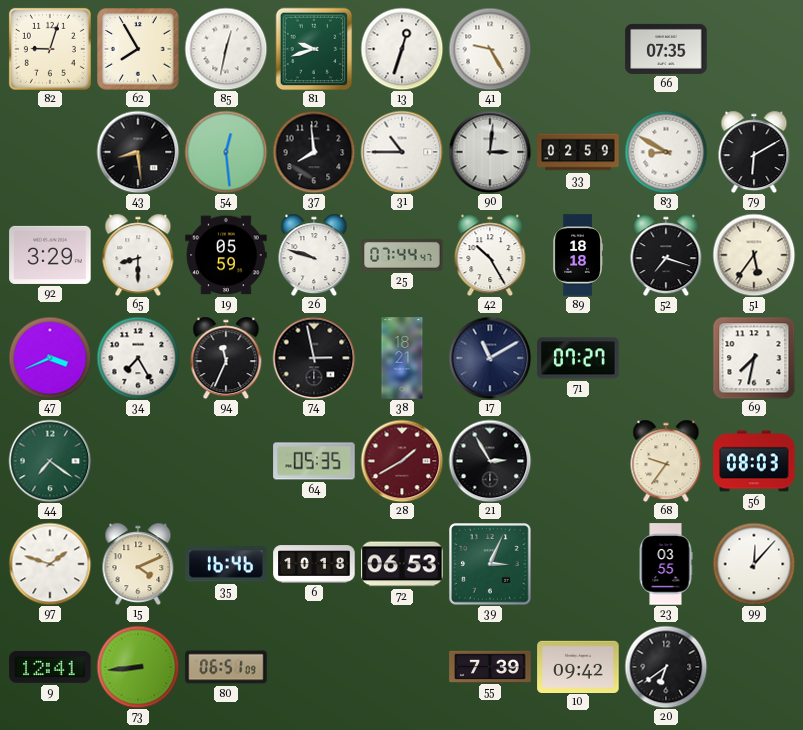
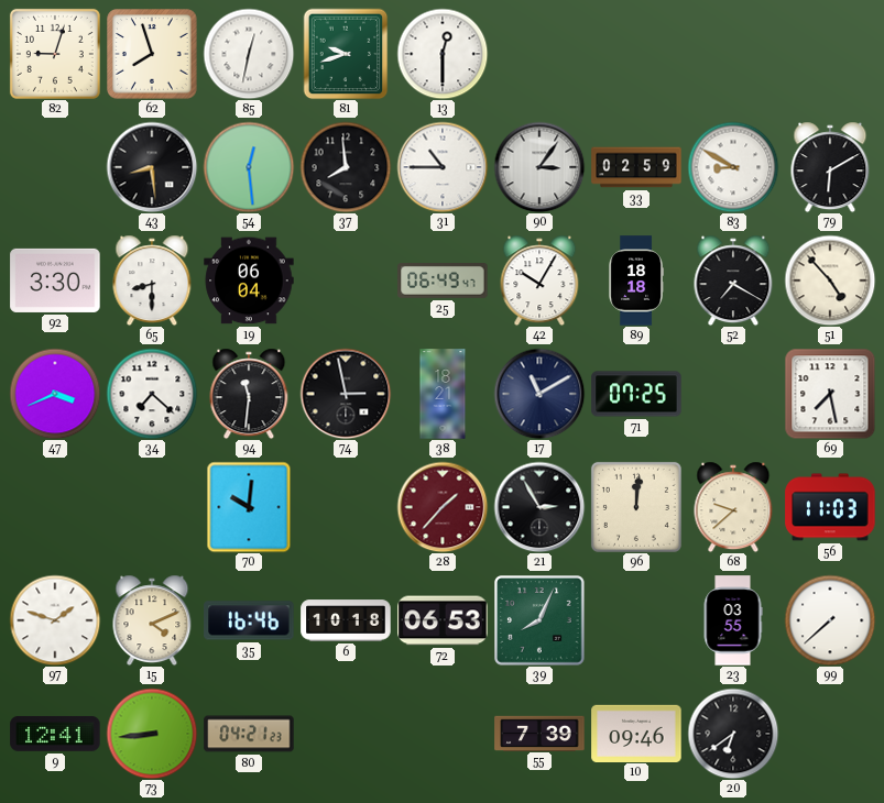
62: 7:55 -> 7:57
13: 12:33 -> 12:30
41: 9:25 -> none
66: 07:35 -> none
90: 3:01 -> 3:06
92: 3:29 -> 3:30
19: 05:59 -> 06:04
26: 9:48 -> none
25: 07:44 -> 06:49
42: 10:25 -> 10:05
52: 7:18 -> 7:20
51: 5:36 -> 4:53
34: 7:25 -> 7:22
94: 11:34 -> 11:31
71: 07:27 -> 07:25
69: 7:32 -> 7:28
44: 7:21 -> none
70: none -> 10:01
64: 05:35 -> none
28: 1:40 -> 1:37
96: none -> 12:01
68: 9:36 -> 9:38
56: 08:03 -> 11:03
39: 3:04 -> 8:04
99: 12:07 -> 7:38
80: 06:51 -> 04:21
10: 09:42 -> 09:46
